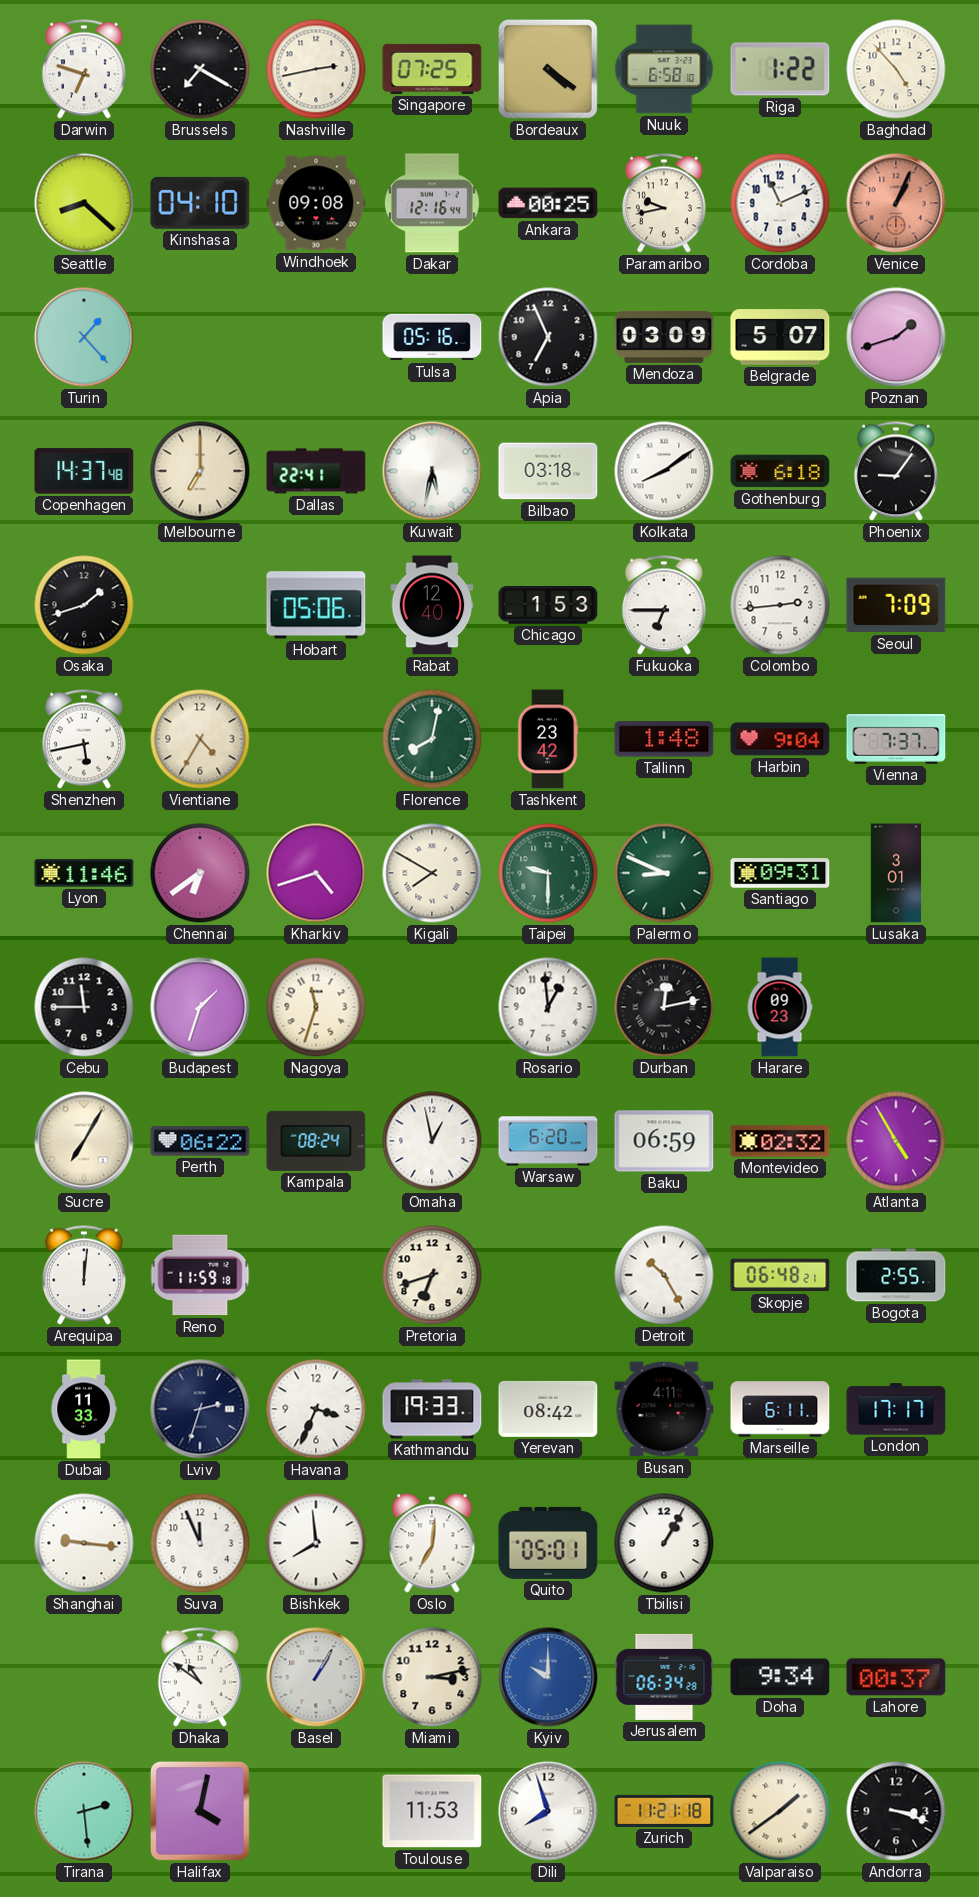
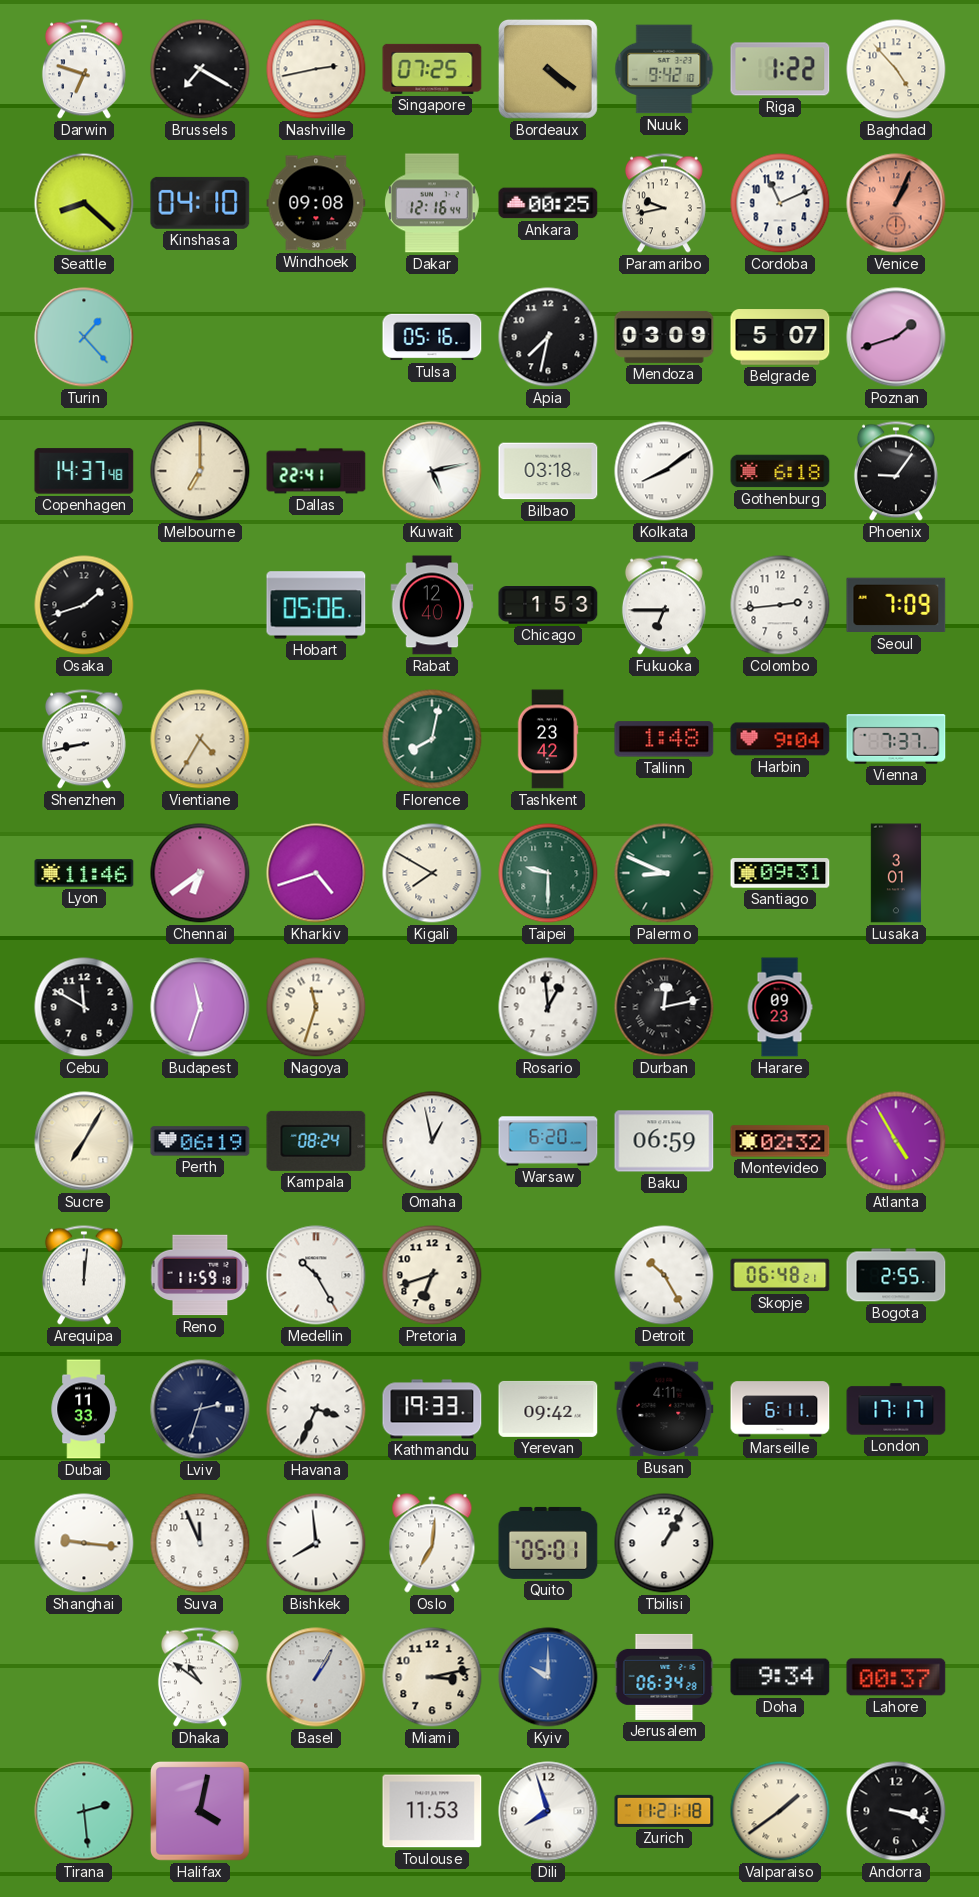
Nuuk: 6:58 -> 9:42
Apia: 6:56 -> 7:32
Kuwait: 5:32 -> 5:13
Shenzhen: 5:43 -> 8:43
Cebu: 11:45 -> 11:50
Budapest: 1:33 -> 11:33
Perth: 06:22 -> 06:19
Medellin: none -> 10:25
Yerevan: 08:42 -> 09:42
